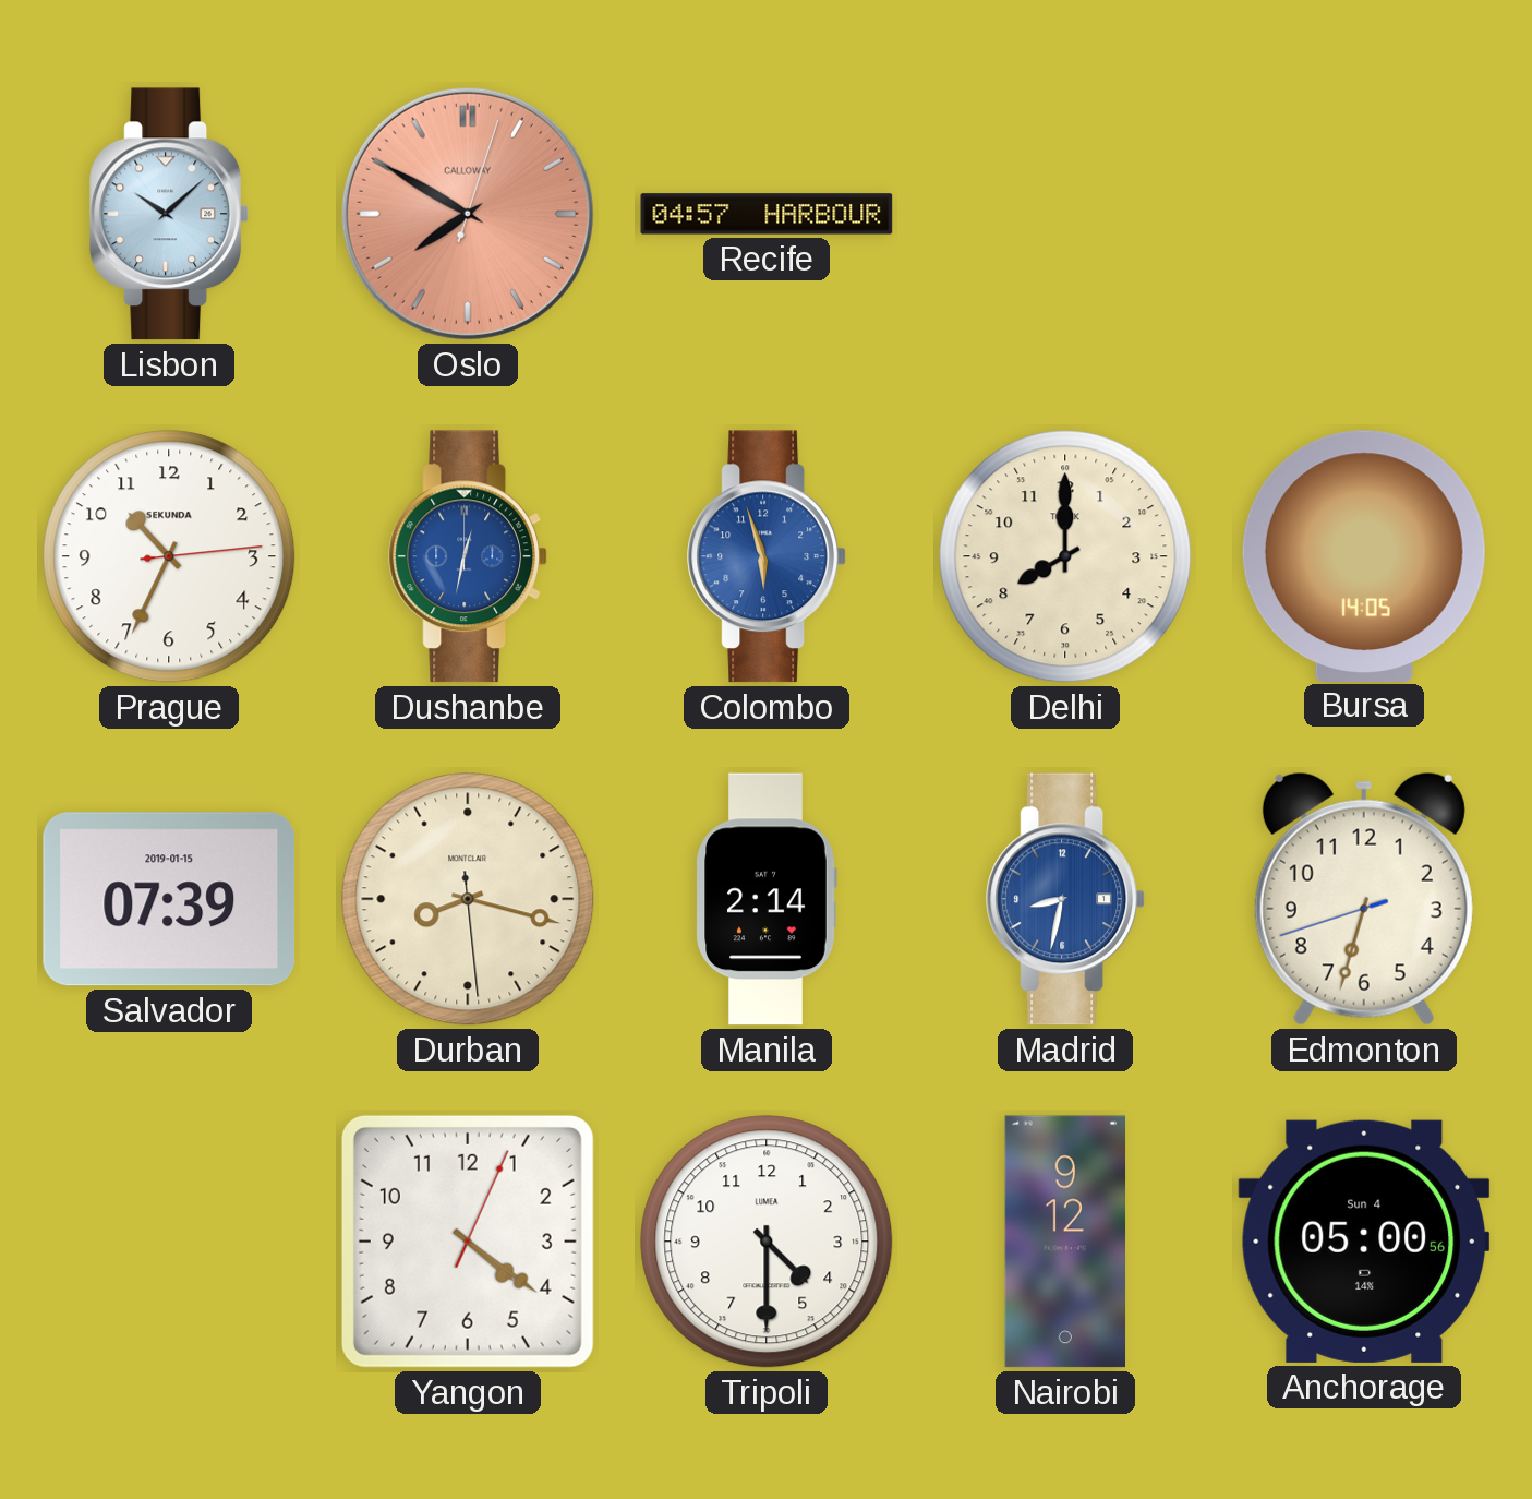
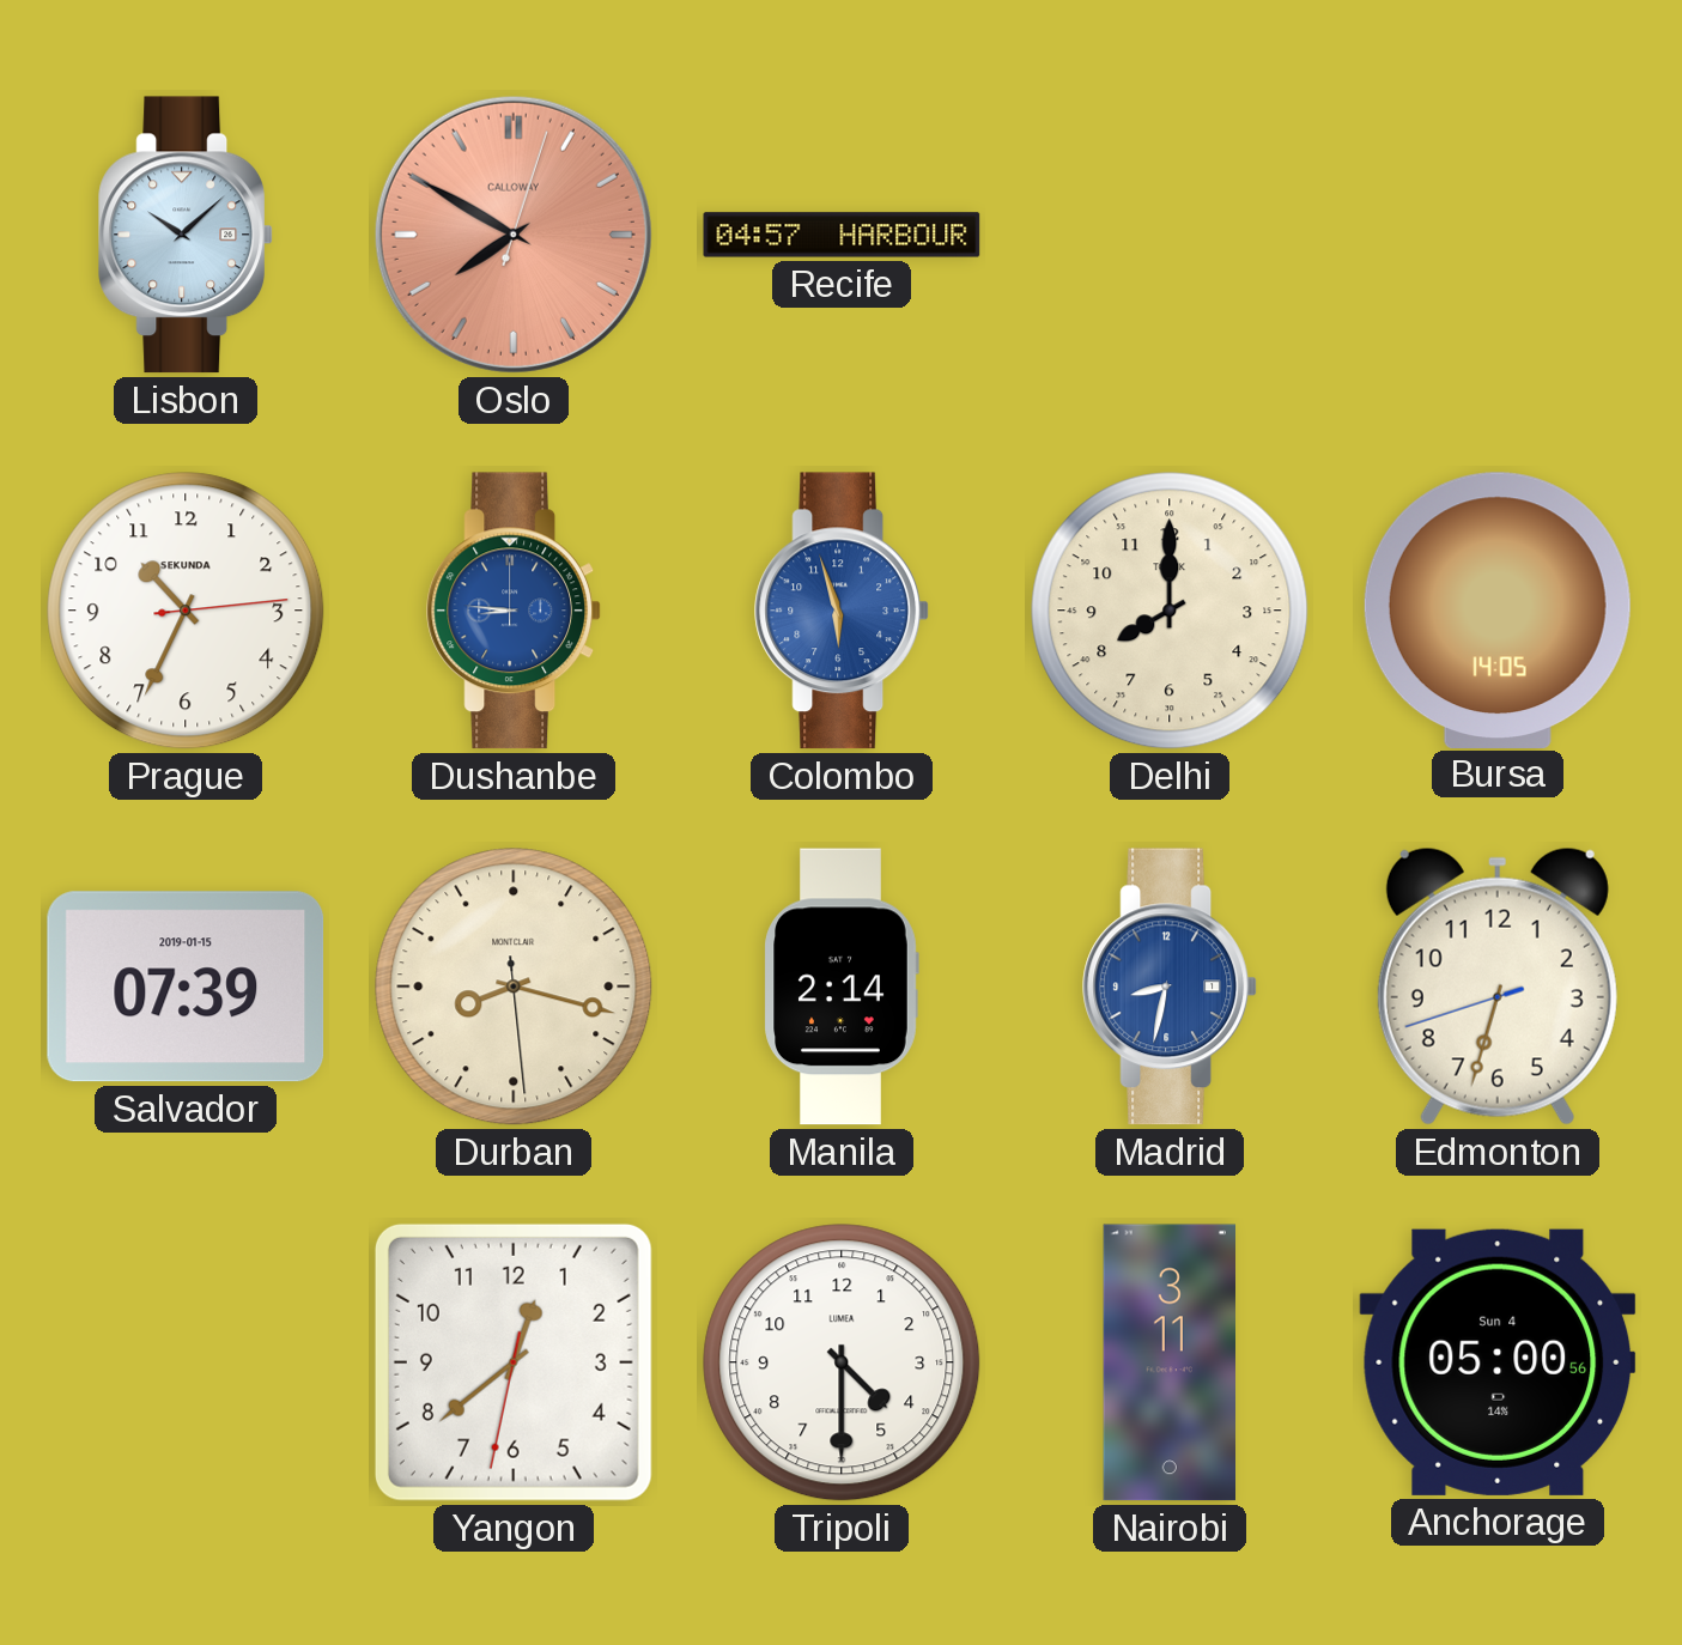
Dushanbe: 12:32 -> 8:46
Yangon: 4:21 -> 12:38
Nairobi: 9:12 -> 3:11
